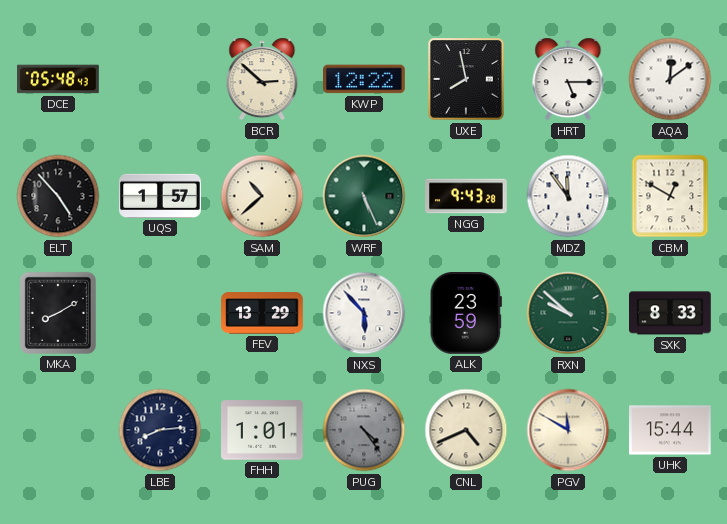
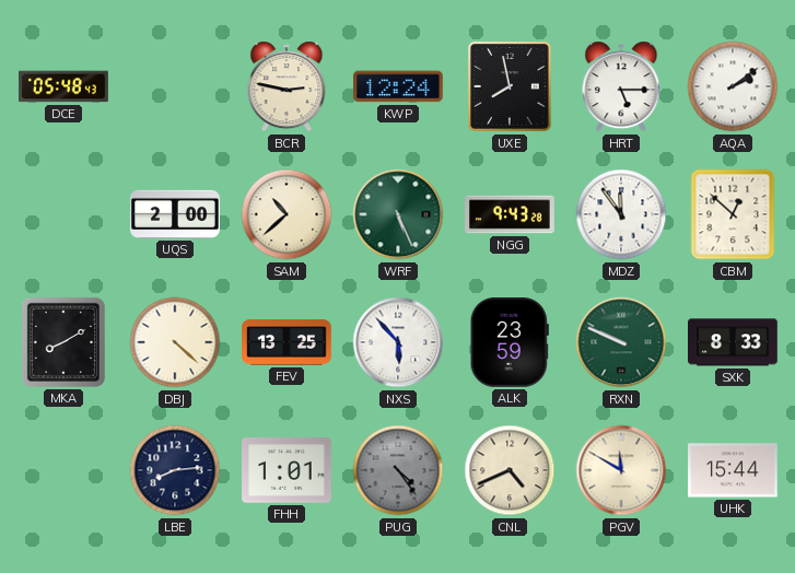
BCR: 2:52 -> 2:47
KWP: 12:22 -> 12:24
AQA: 12:09 -> 2:09
ELT: 4:53 -> none
UQS: 1:57 -> 2:00
CBM: 12:50 -> 12:52
DBJ: none -> 4:22
FEV: 13:29 -> 13:25
RXN: 9:52 -> 9:49
